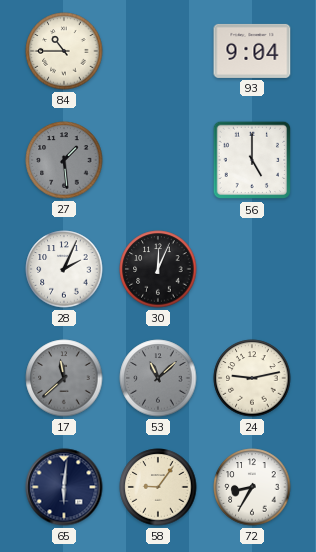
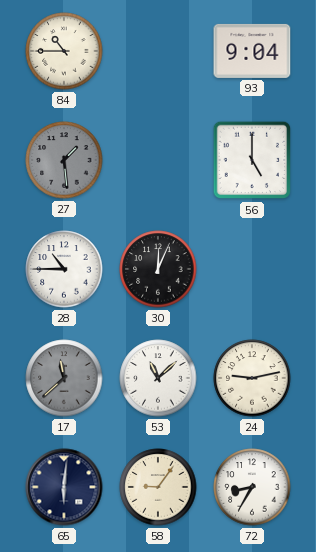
28: 2:04 -> 10:45
53 dial: grey -> white
